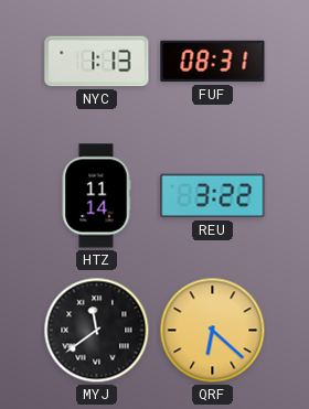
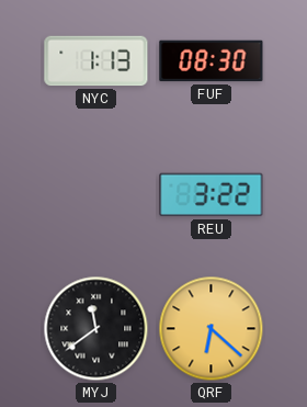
FUF: 08:31 -> 08:30
HTZ: 11:14 -> none
